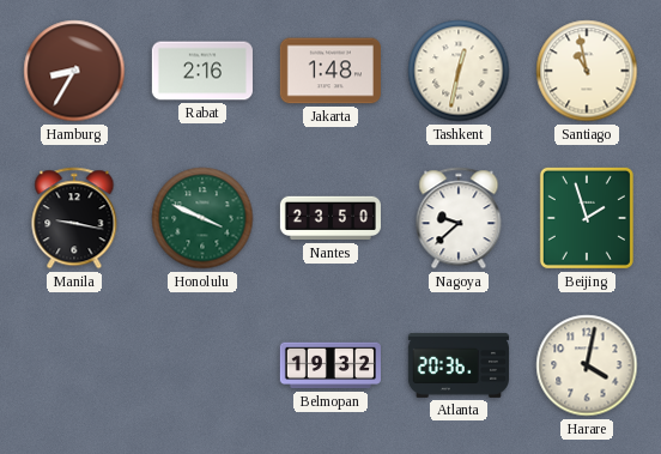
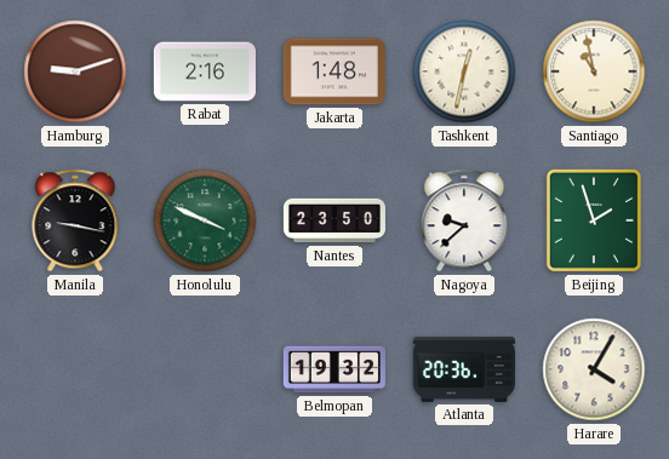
Hamburg: 8:35 -> 9:12
Harare: 4:02 -> 4:05
